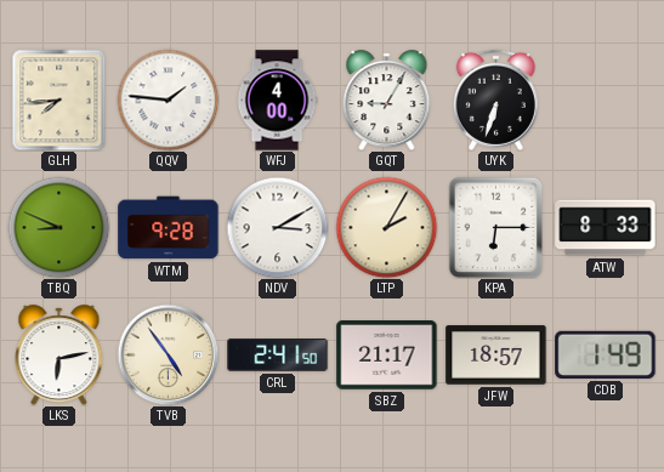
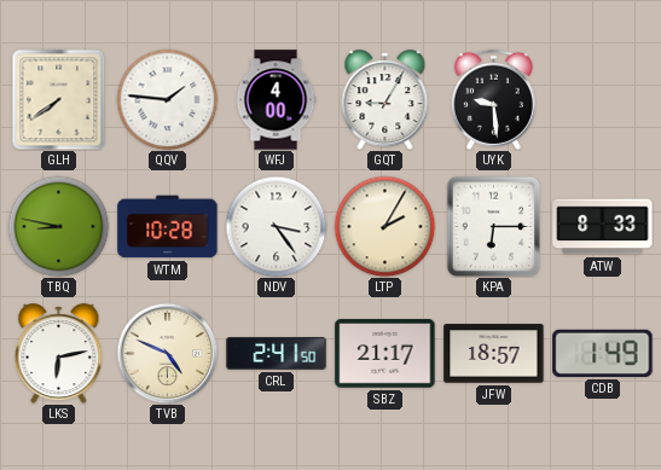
GLH: 7:44 -> 7:39
UYK: 6:33 -> 9:29
TBQ: 8:49 -> 8:47
WTM: 9:28 -> 10:28
NDV: 3:10 -> 3:24
TVB: 4:54 -> 4:49
